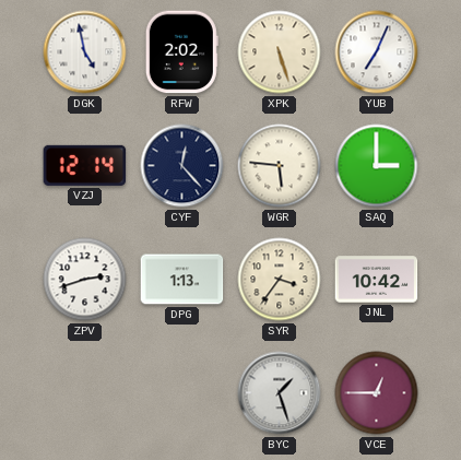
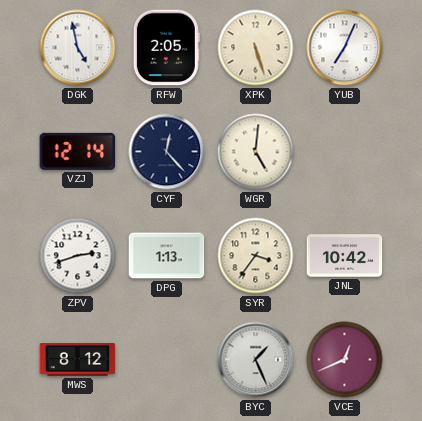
RFW: 2:02 -> 2:05
WGR: 5:46 -> 5:01
SAQ: 3:00 -> none
MWS: none -> 8:12
BYC: 1:27 -> 1:26
VCE: 12:45 -> 12:41
